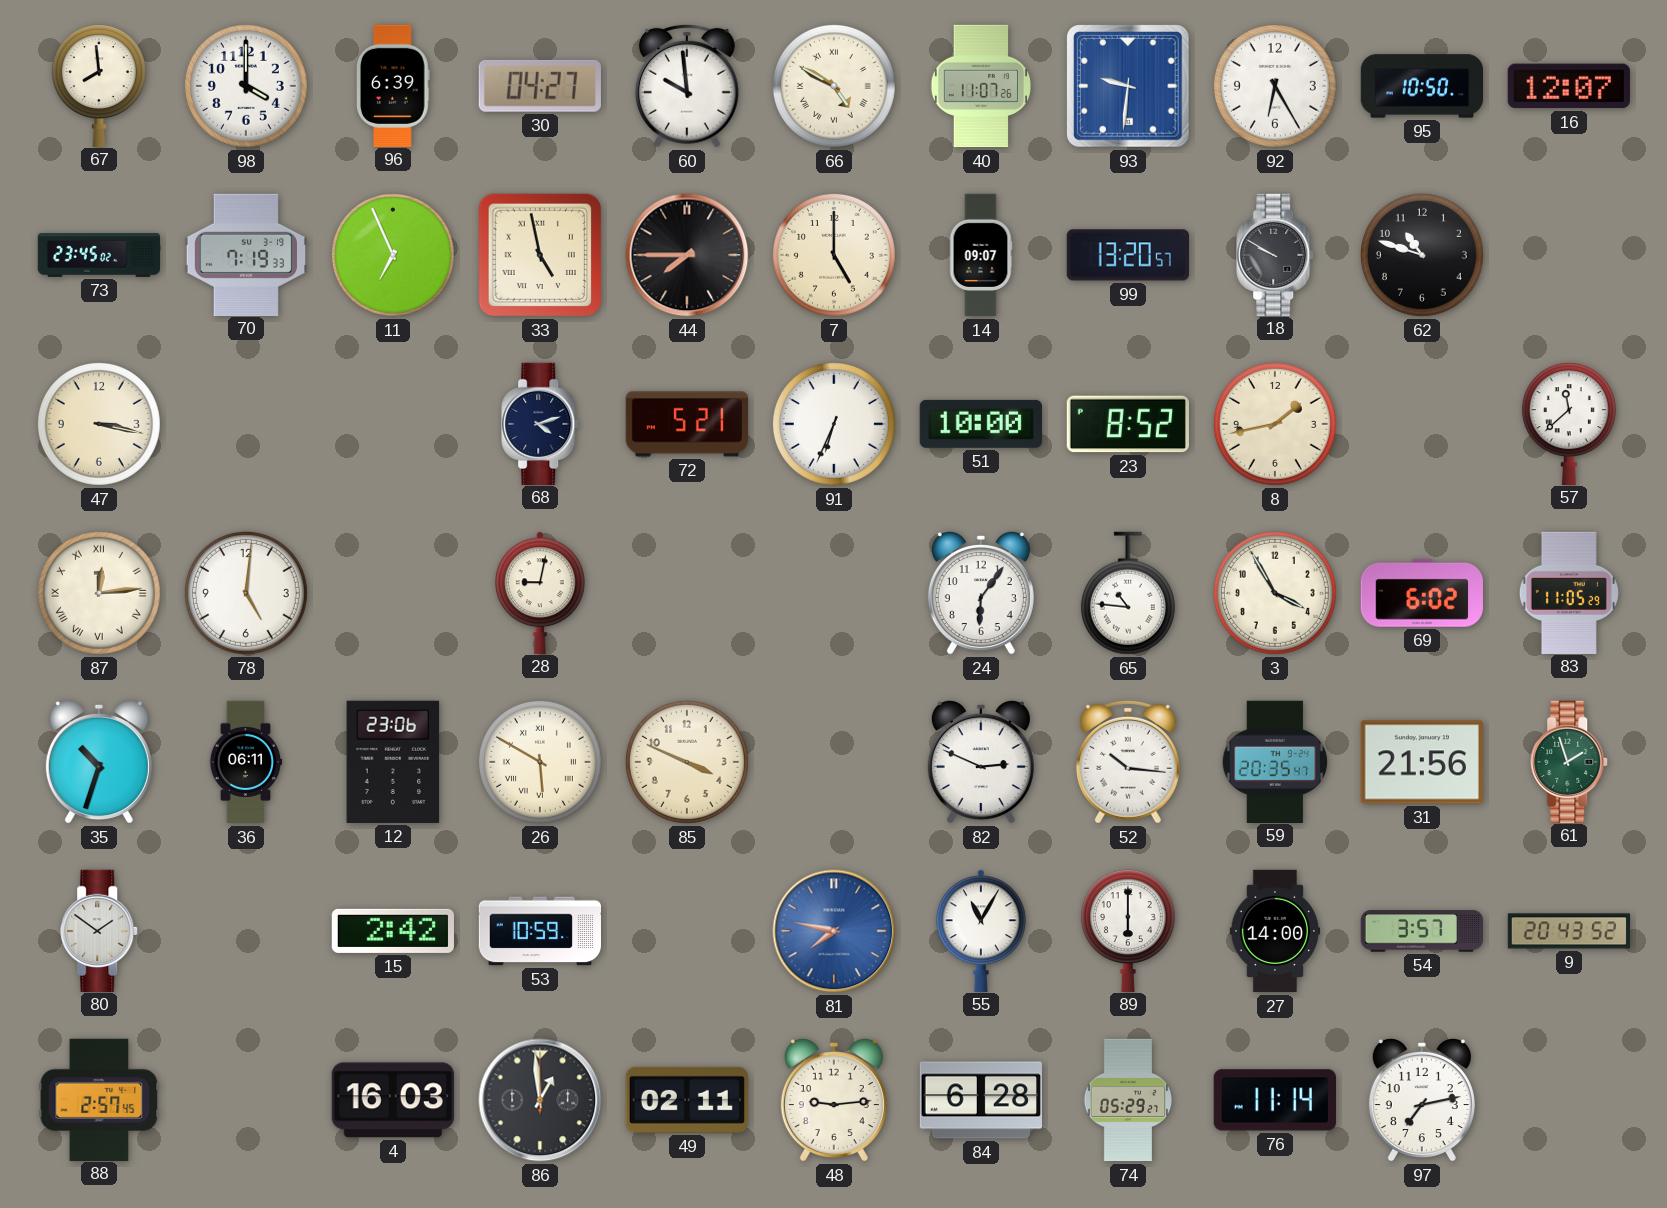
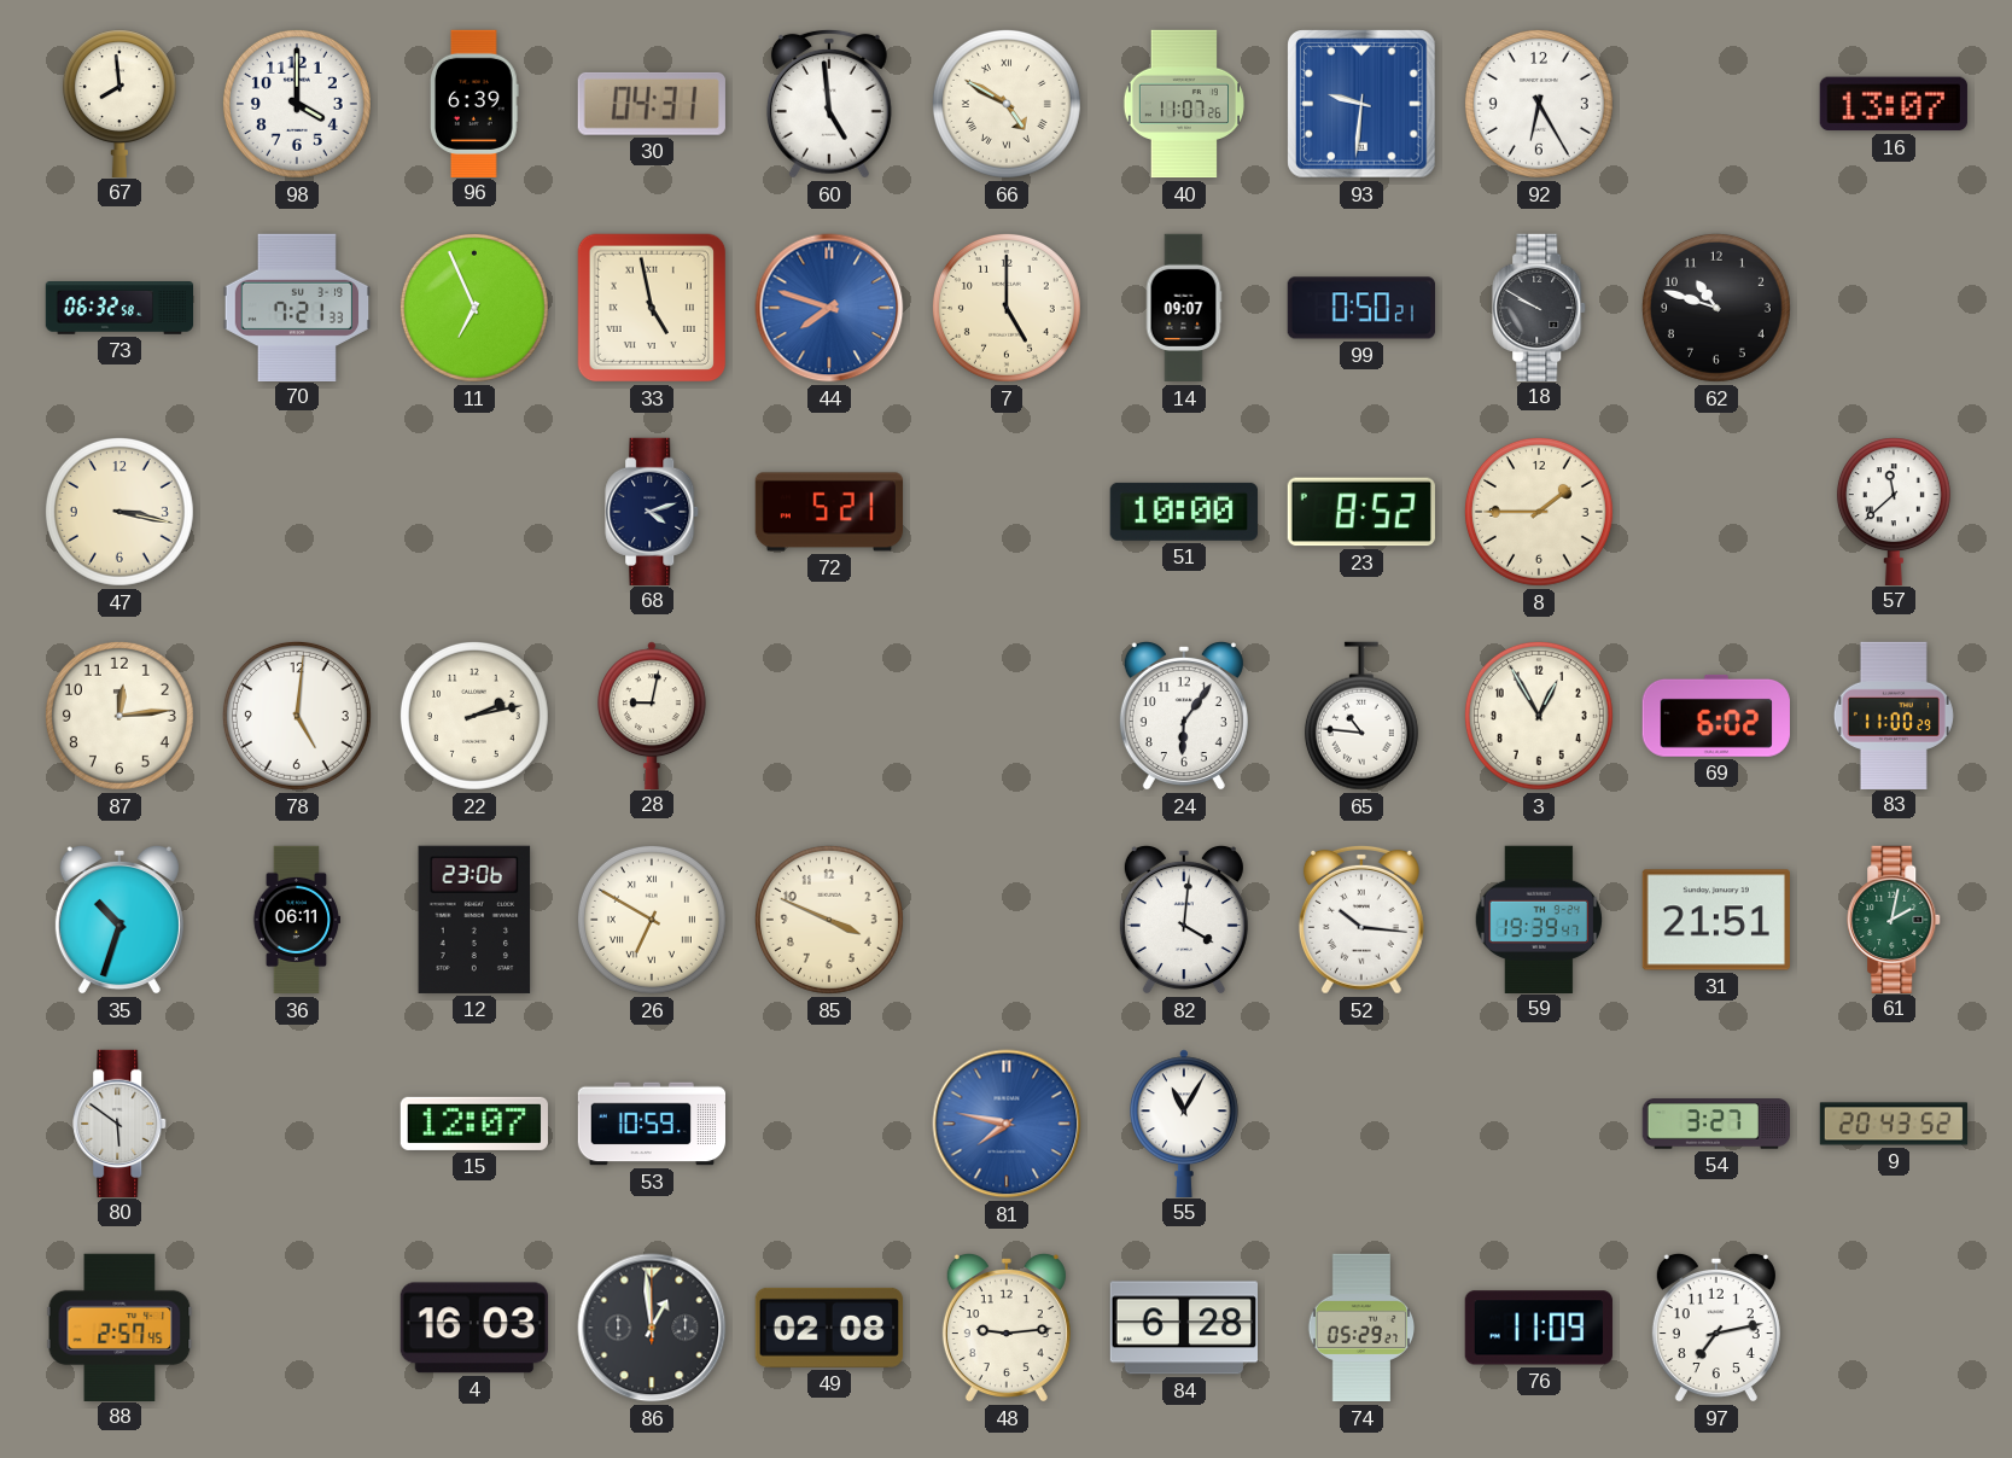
30: 04:27 -> 04:31
60: 9:59 -> 4:59
95: 10:50 -> none
16: 12:07 -> 13:07
73: 23:45 -> 06:32
70: 7:19 -> 7:21
44: 7:45 -> 7:48
44 dial: black -> blue
99: 13:20 -> 0:50
91: 6:34 -> none
8: 1:43 -> 1:45
87 numerals: Roman -> Arabic
22: none -> 2:13
3: 3:55 -> 12:55
83: 11:05 -> 11:00
26: 5:50 -> 6:50
82: 2:49 -> 4:01
59: 20:35 -> 19:39
31: 21:56 -> 21:51
61: 1:57 -> 2:02
80: 1:51 -> 5:51
15: 2:42 -> 12:07
89: 6:00 -> none
27: 14:00 -> none
54: 3:57 -> 3:27
49: 02:11 -> 02:08
76: 11:14 -> 11:09
